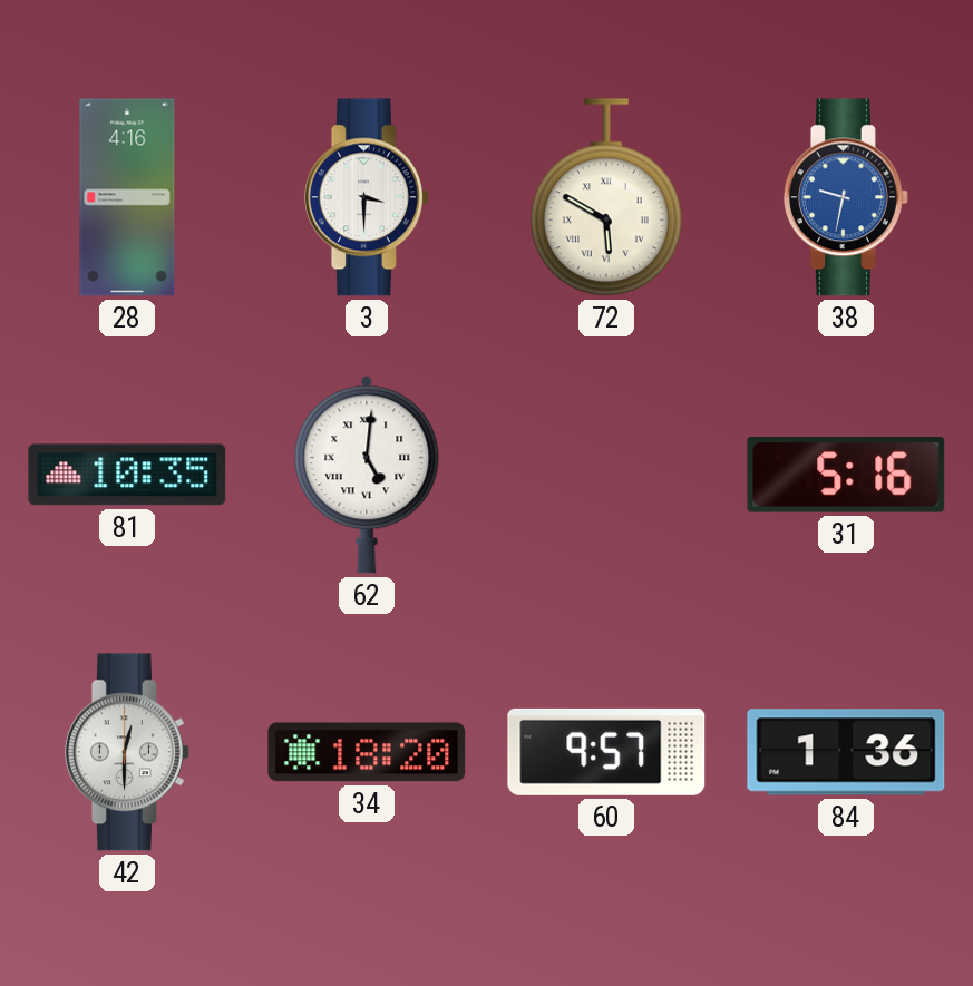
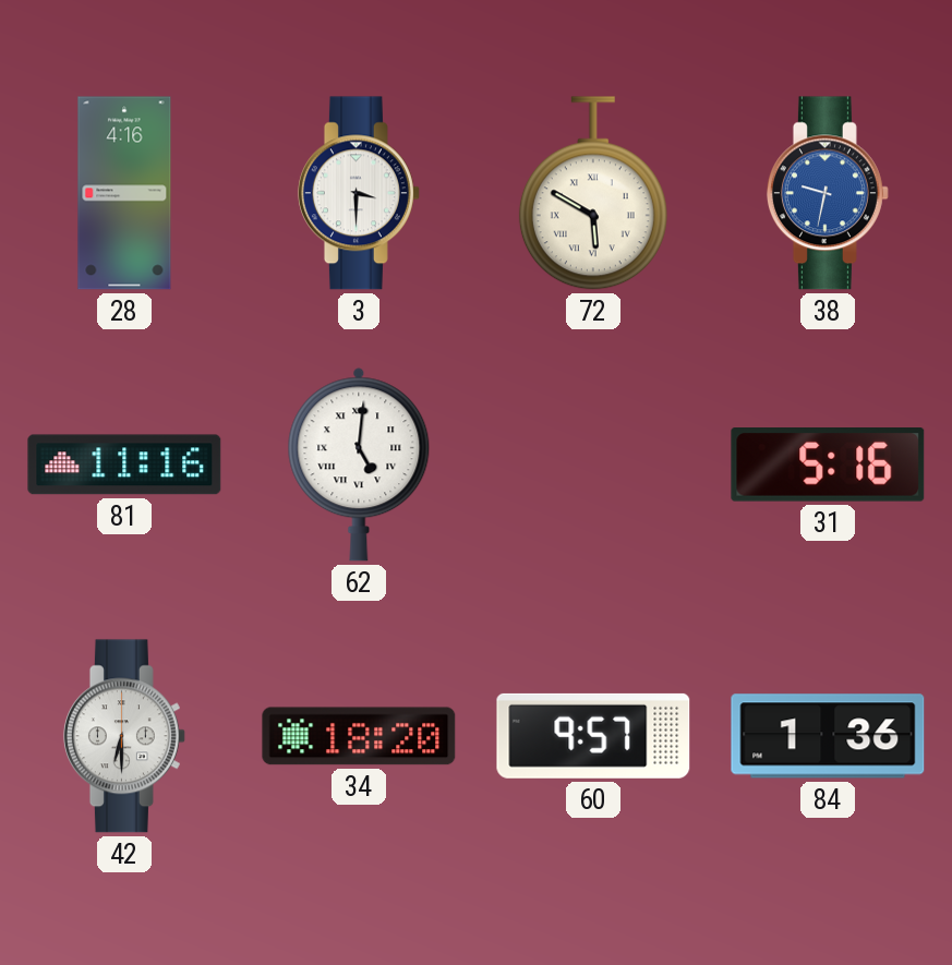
81: 10:35 -> 11:16
42: 12:30 -> 6:30
